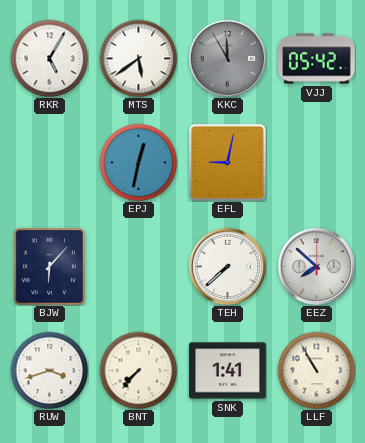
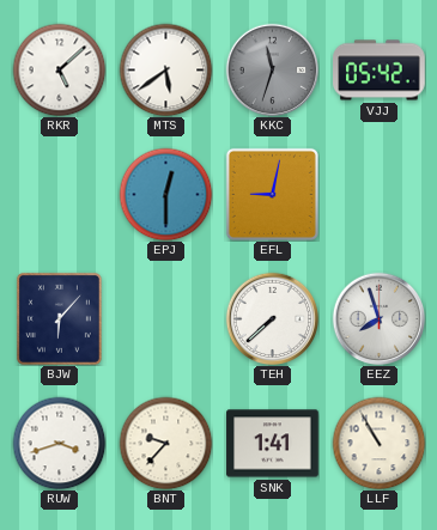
RKR: 5:05 -> 5:08
KKC: 11:55 -> 11:33
EPJ: 12:32 -> 12:30
EEZ: 7:52 -> 7:57
BNT: 7:37 -> 9:37
